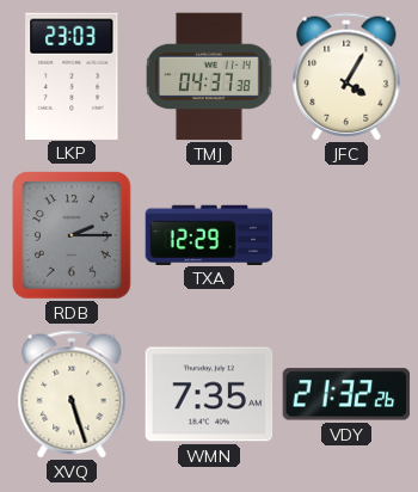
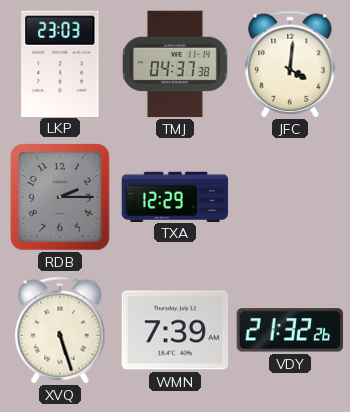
JFC: 4:05 -> 4:01
WMN: 7:35 -> 7:39
